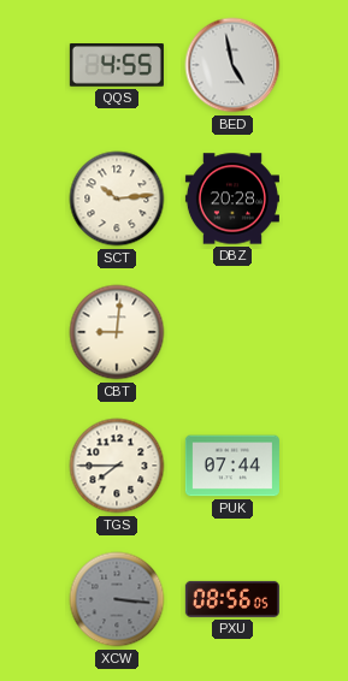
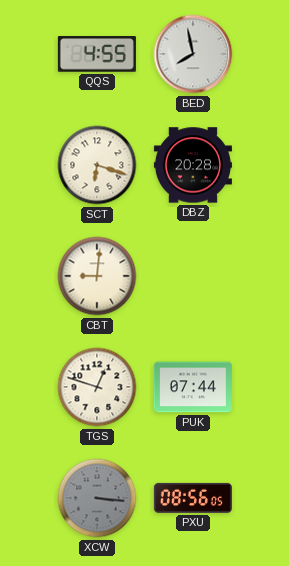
BED: 4:58 -> 7:58
SCT: 10:14 -> 6:18
TGS: 7:45 -> 12:48
